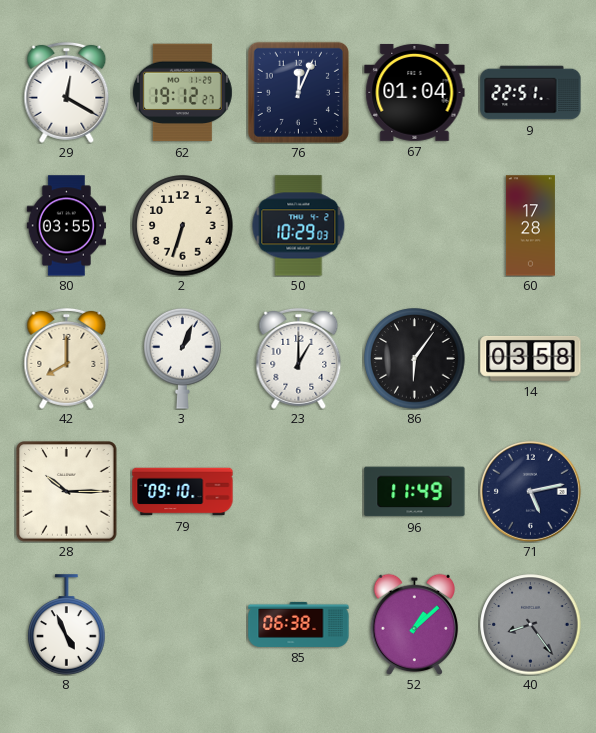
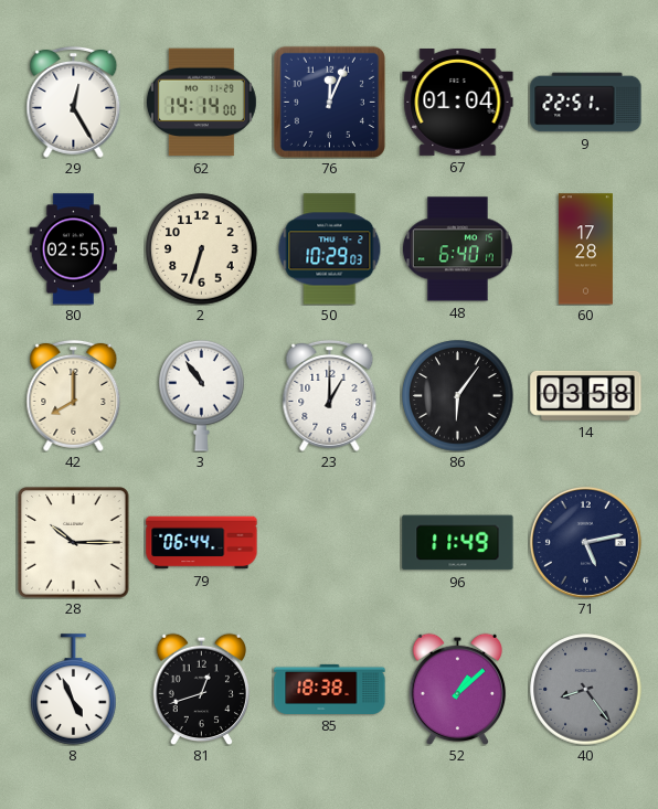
29: 12:20 -> 12:25
62: 19:12 -> 14:14
80: 03:55 -> 02:55
48: none -> 6:40
3: 1:04 -> 10:54
79: 09:10 -> 06:44
81: none -> 12:42
85: 06:38 -> 18:38
